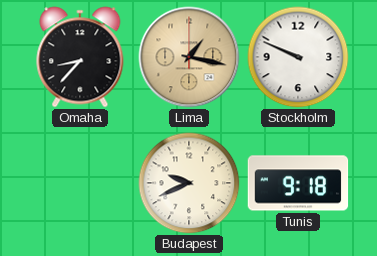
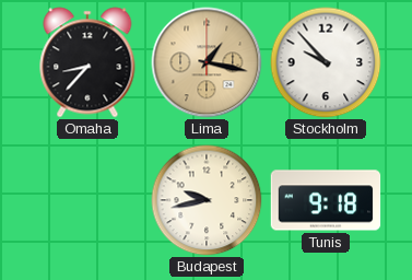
Stockholm: 9:49 -> 9:53
Budapest: 9:41 -> 9:43
